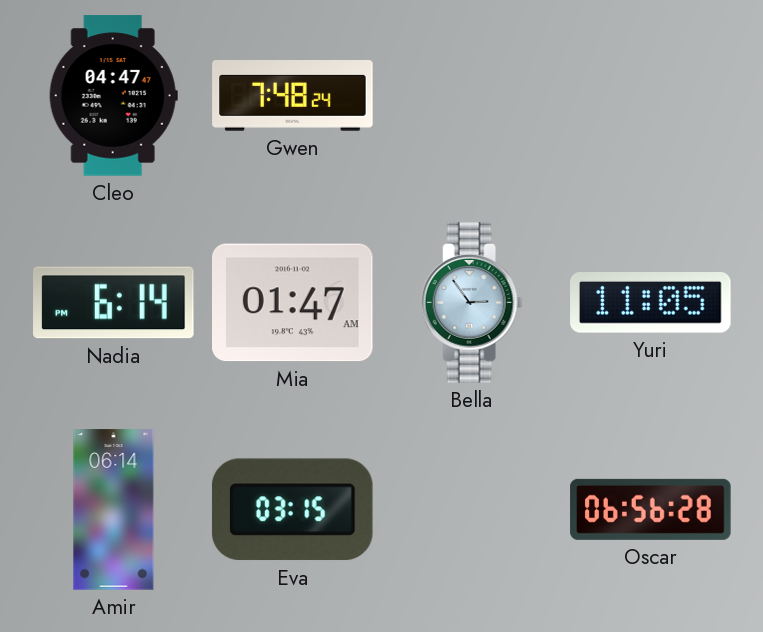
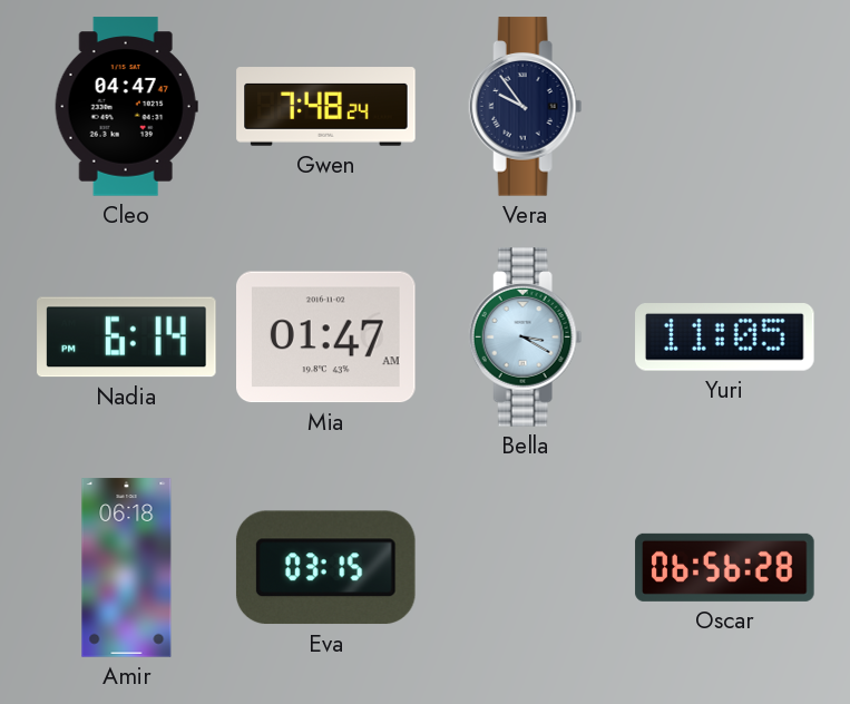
Vera: none -> 9:54
Bella: 2:54 -> 3:20
Amir: 06:14 -> 06:18
